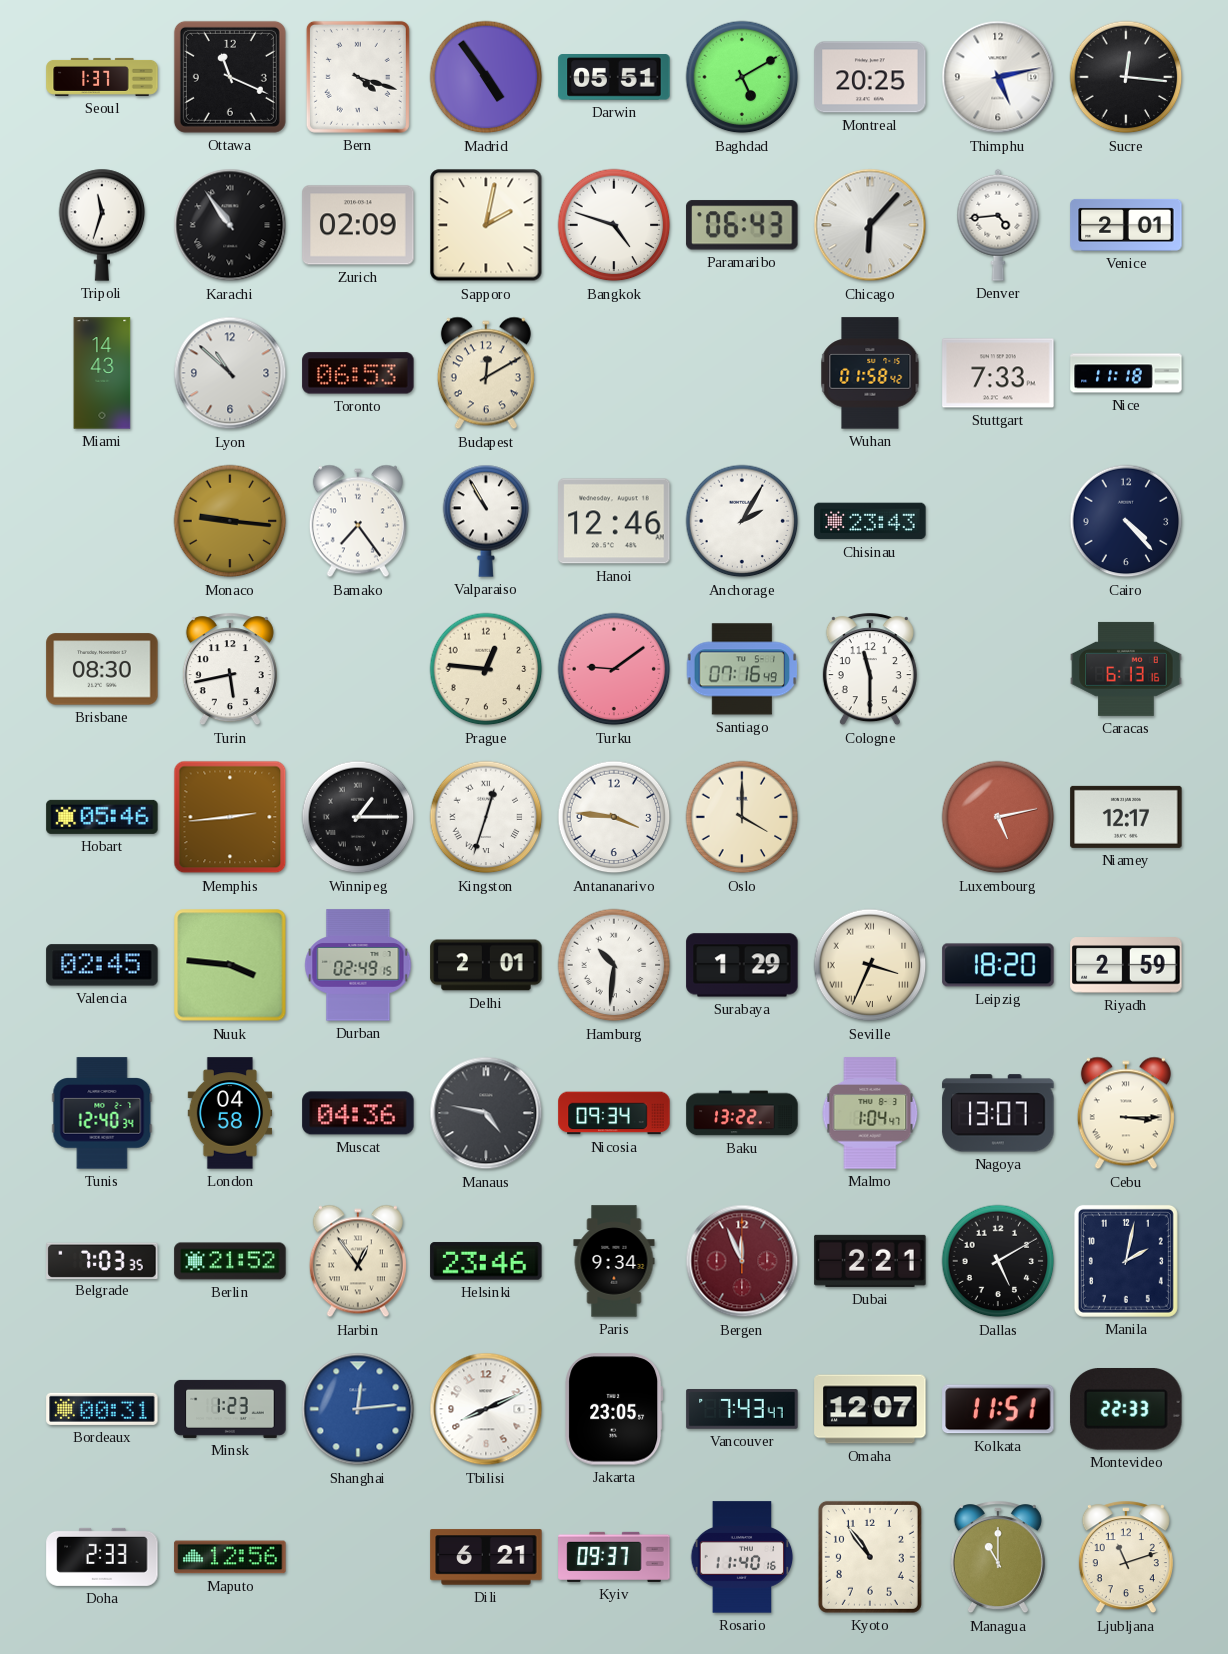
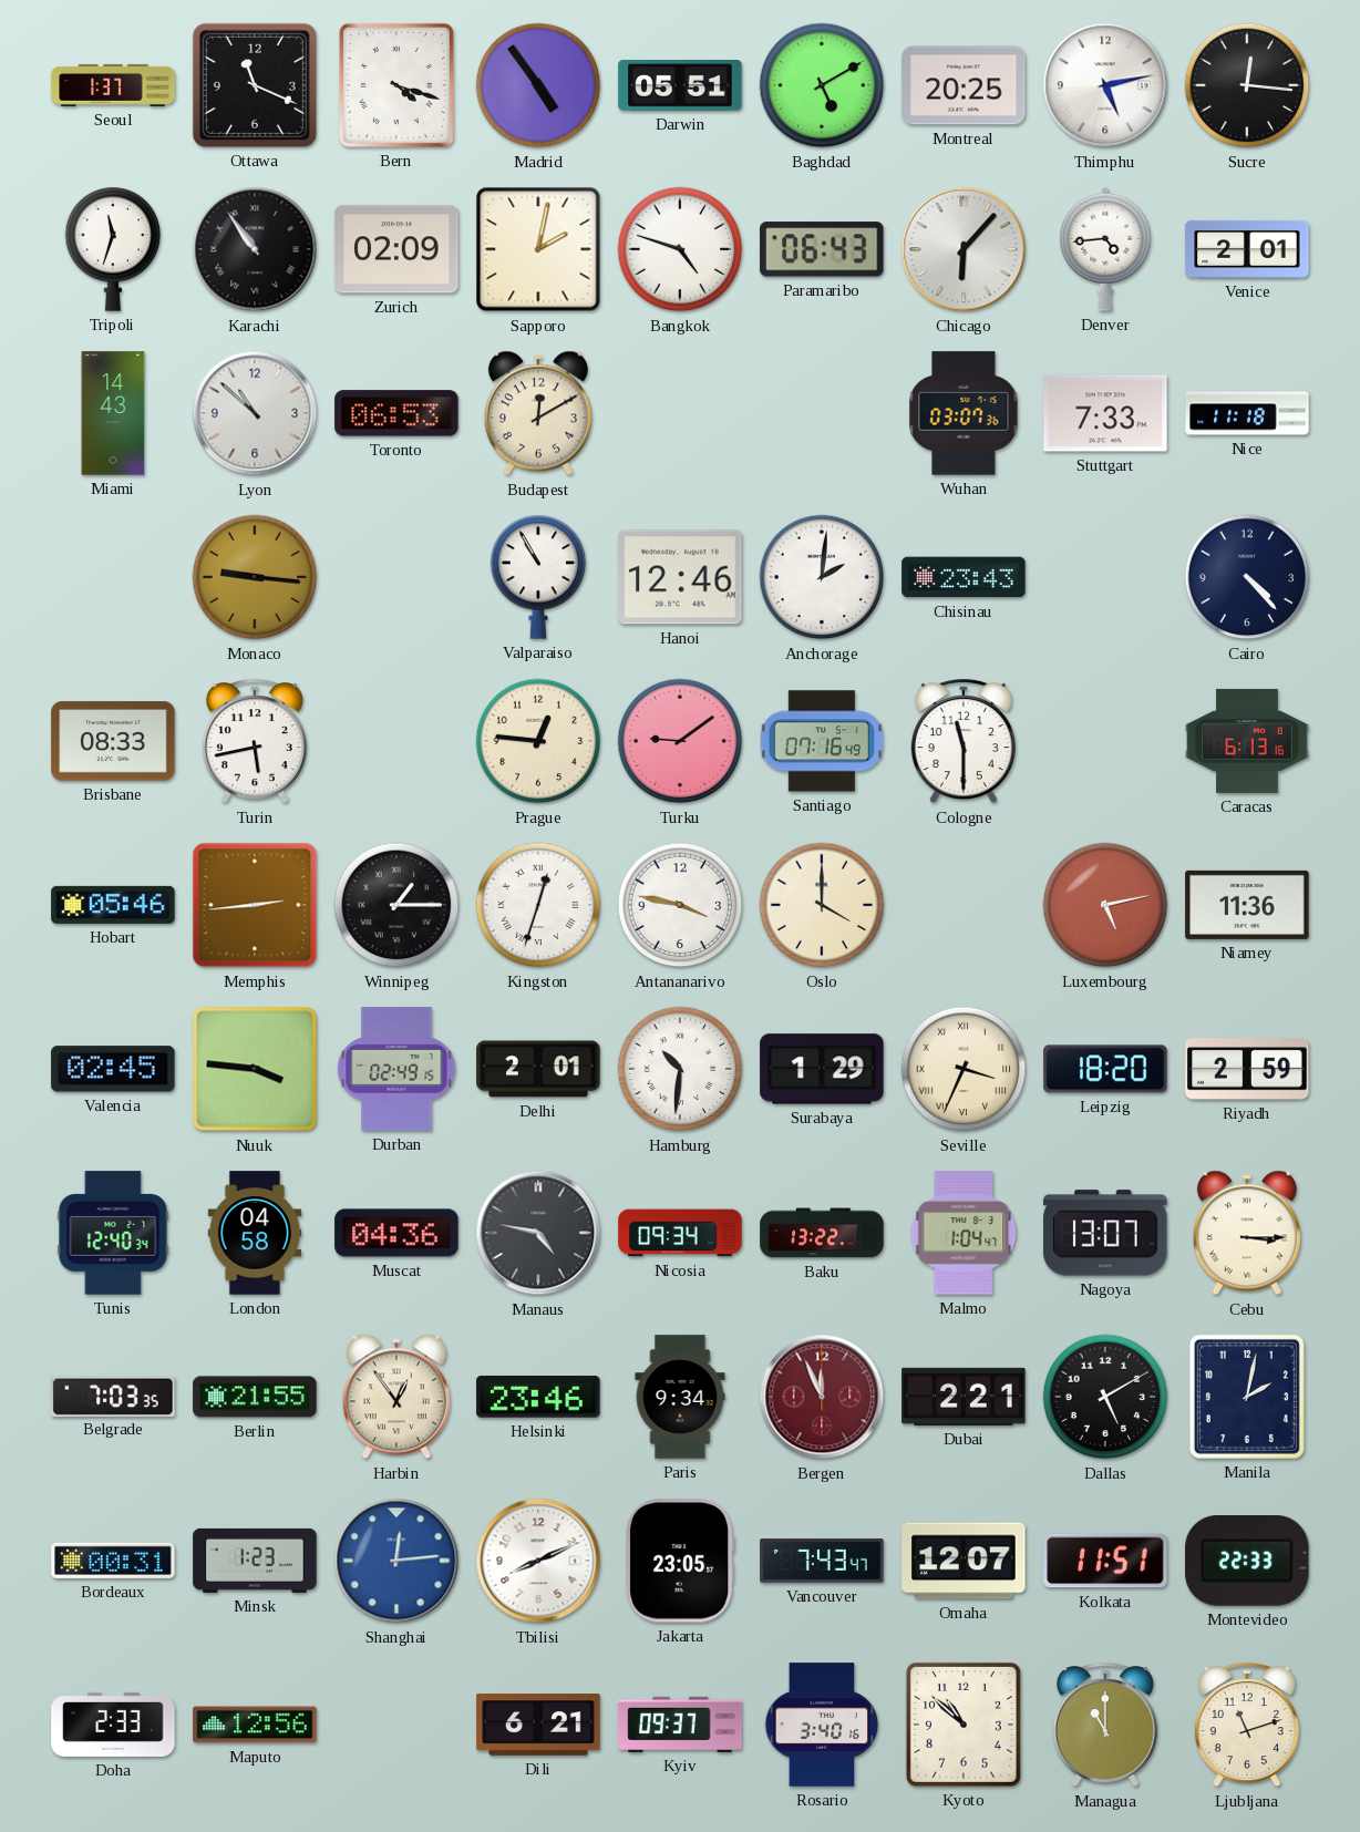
Wuhan: 01:58 -> 03:07
Bamako: 7:24 -> none
Anchorage: 2:05 -> 2:01
Brisbane: 08:30 -> 08:33
Antananarivo: 3:46 -> 3:47
Niamey: 12:17 -> 11:36
Berlin: 21:52 -> 21:55
Rosario: 11:40 -> 3:40
Kyoto: 10:54 -> 10:52
